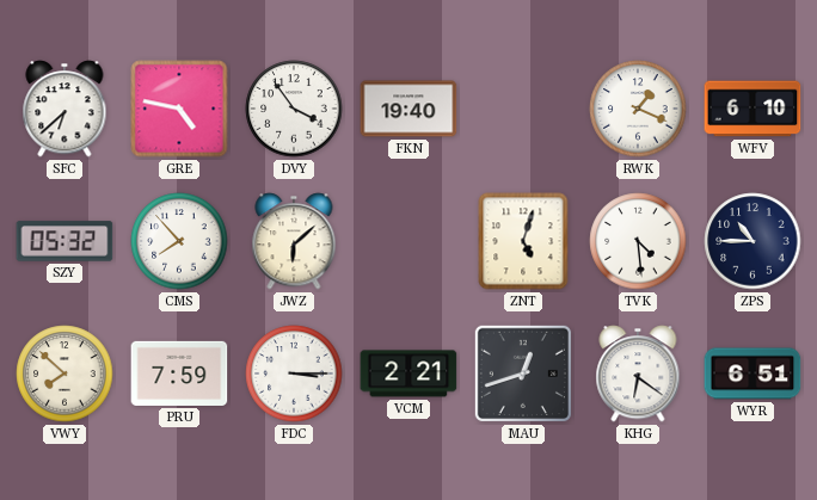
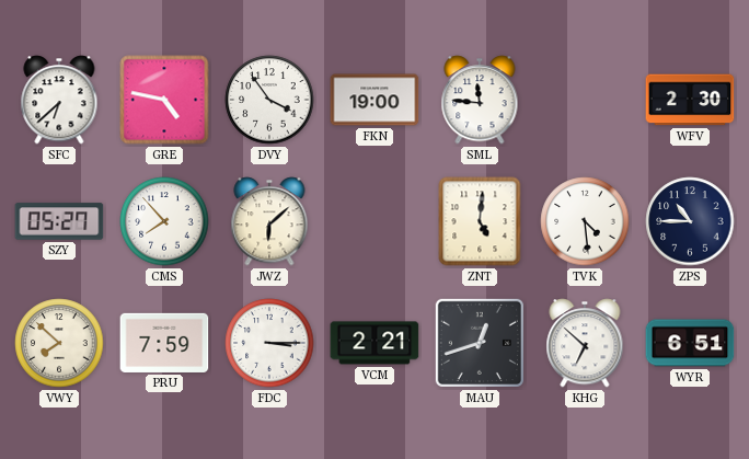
FKN: 19:40 -> 19:00
SML: none -> 11:46
RWK: 1:19 -> none
WFV: 6:10 -> 2:30
SZY: 05:32 -> 05:27
ZNT: 5:03 -> 5:01
KHG: 6:21 -> 6:52
